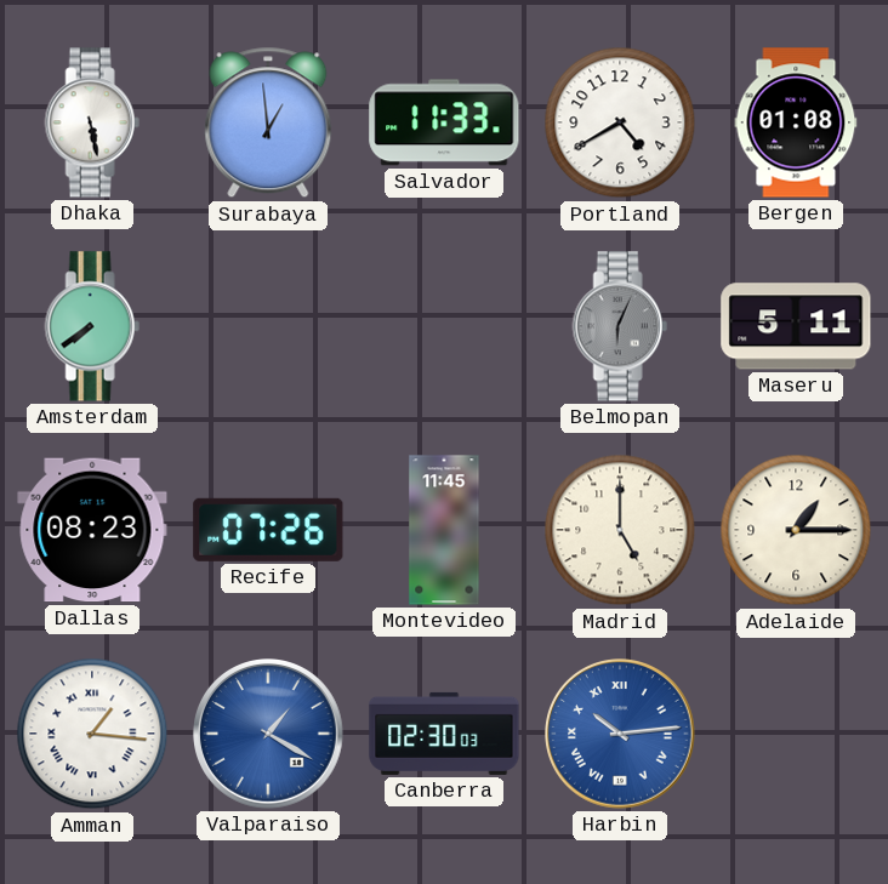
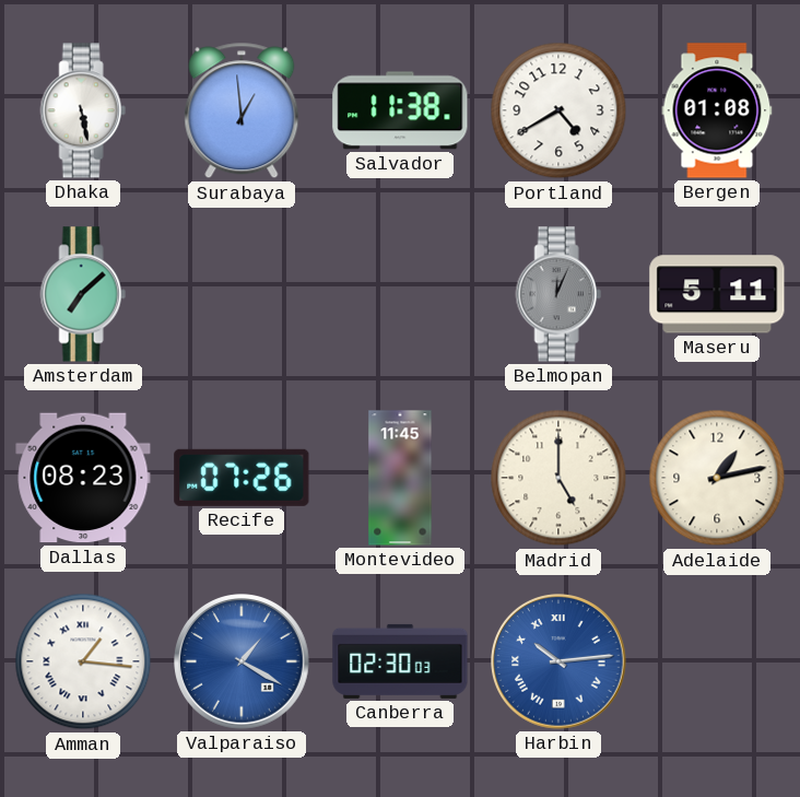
Salvador: 11:33 -> 11:38
Amsterdam: 7:39 -> 7:08
Belmopan: 6:04 -> 12:04
Adelaide: 1:15 -> 1:13
